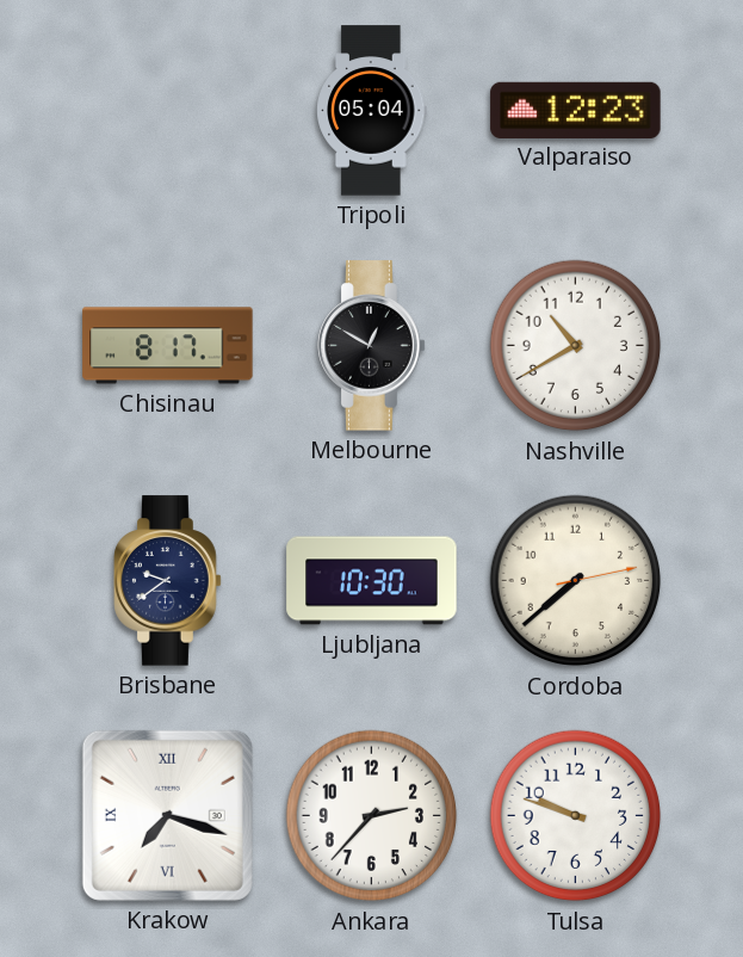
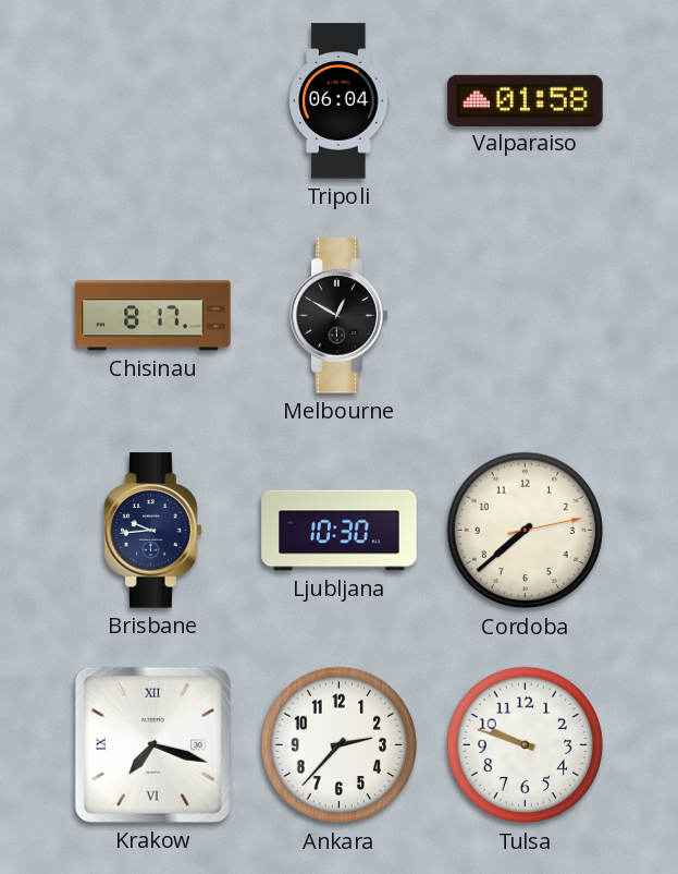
Tripoli: 05:04 -> 06:04
Valparaiso: 12:23 -> 01:58
Nashville: 10:40 -> none
Brisbane: 9:39 -> 9:44
